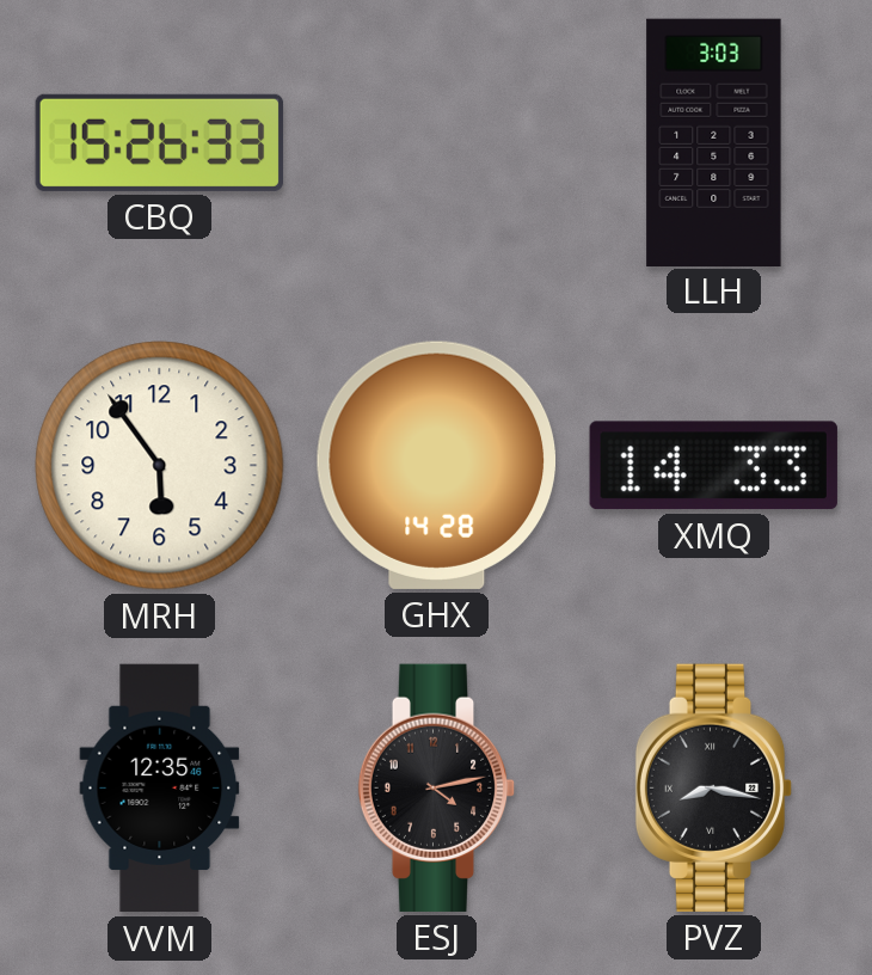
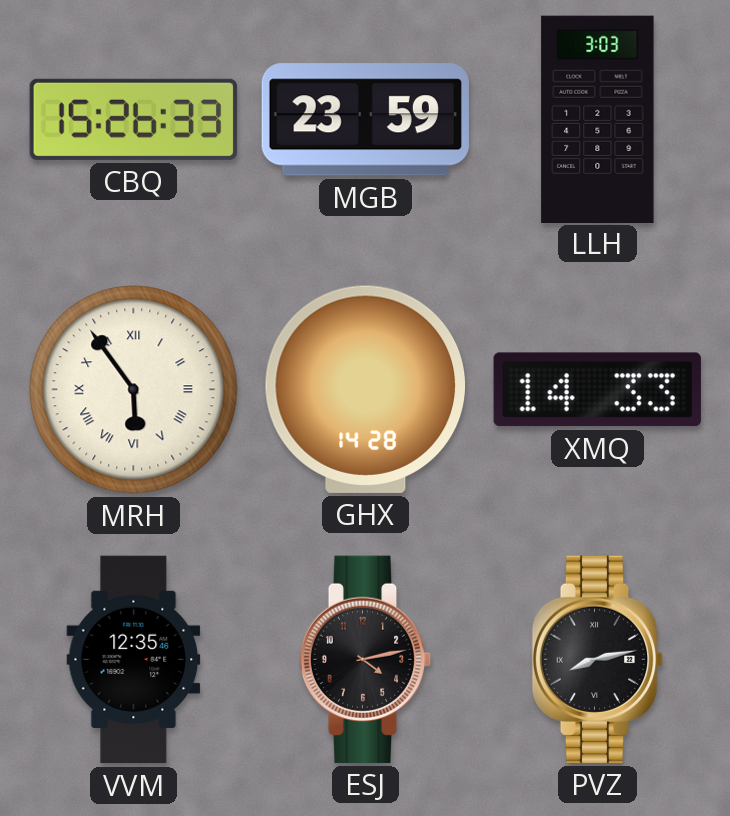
MGB: none -> 23:59
MRH numerals: Arabic -> Roman
PVZ: 8:17 -> 8:13
